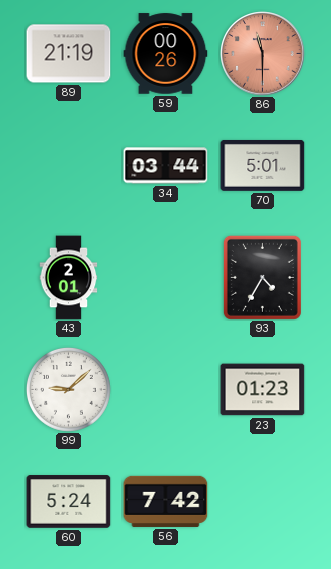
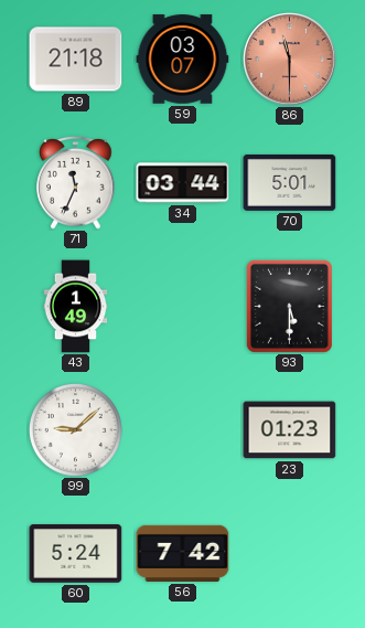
89: 21:19 -> 21:18
59: 00:26 -> 03:07
71: none -> 11:34
43: 2:01 -> 1:49
93: 4:35 -> 5:30
